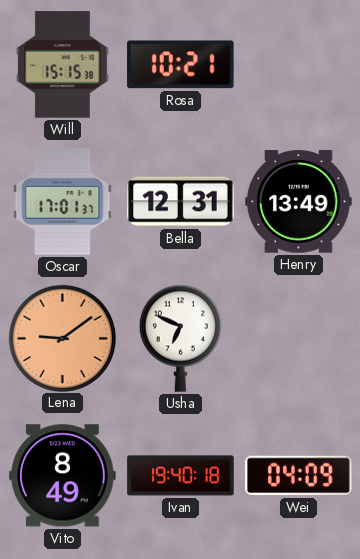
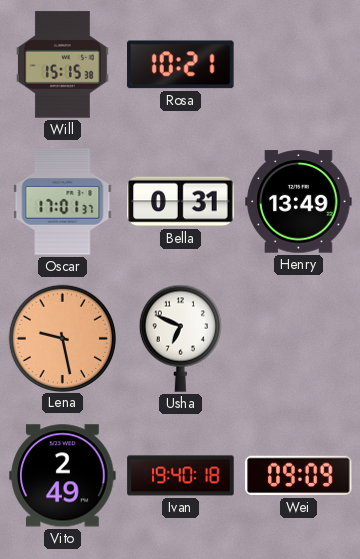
Bella: 12:31 -> 0:31
Lena: 9:09 -> 9:28
Vito: 8:49 -> 2:49
Wei: 04:09 -> 09:09
